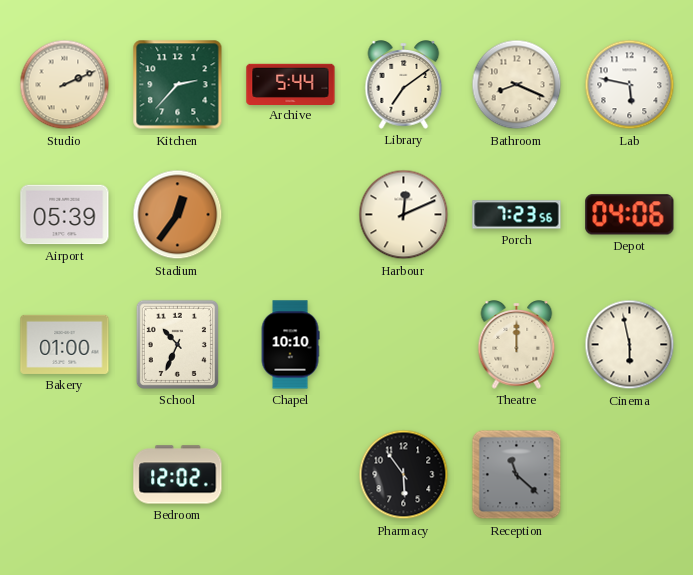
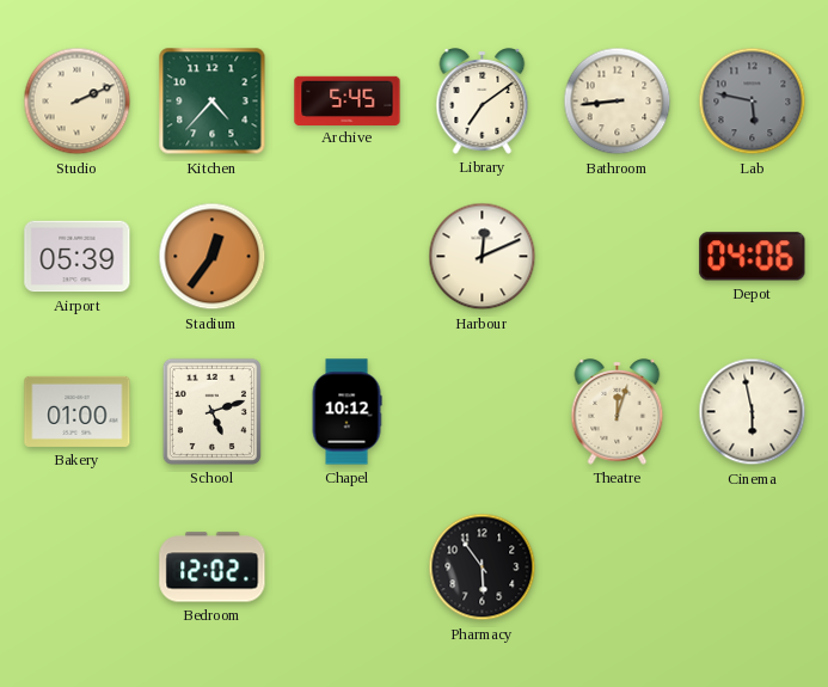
Kitchen: 2:37 -> 4:37
Archive: 5:44 -> 5:45
Bathroom: 8:19 -> 8:44
Lab dial: white -> grey
Porch: 7:23 -> none
School: 10:34 -> 5:12
Chapel: 10:10 -> 10:12
Theatre: 12:00 -> 12:03
Reception: 11:22 -> none
